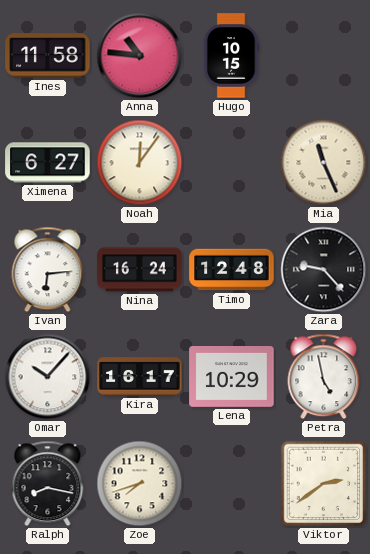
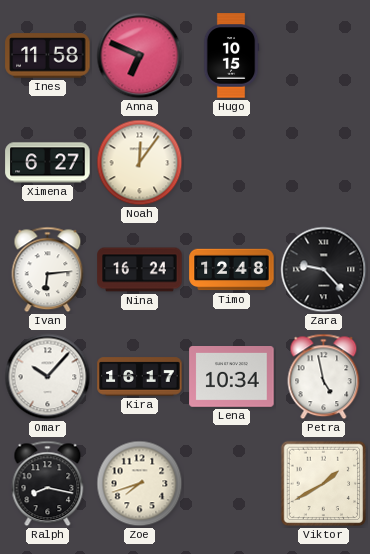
Anna: 10:46 -> 6:49
Mia: 11:26 -> none
Lena: 10:29 -> 10:34
Viktor: 2:39 -> 1:40
